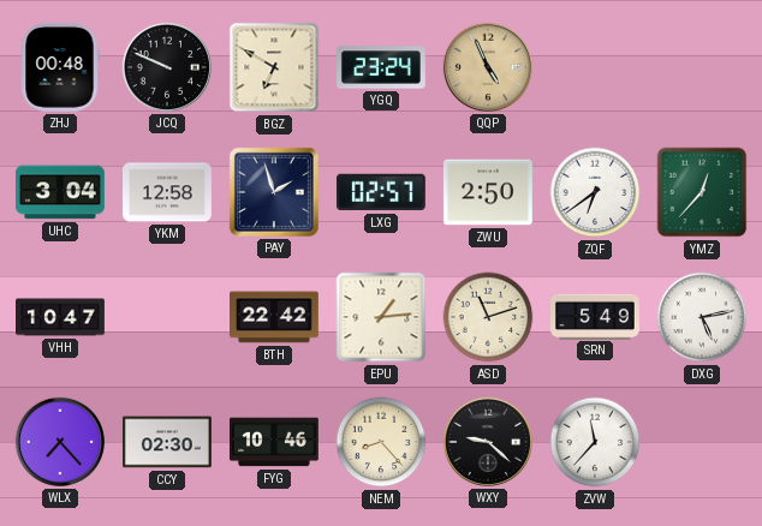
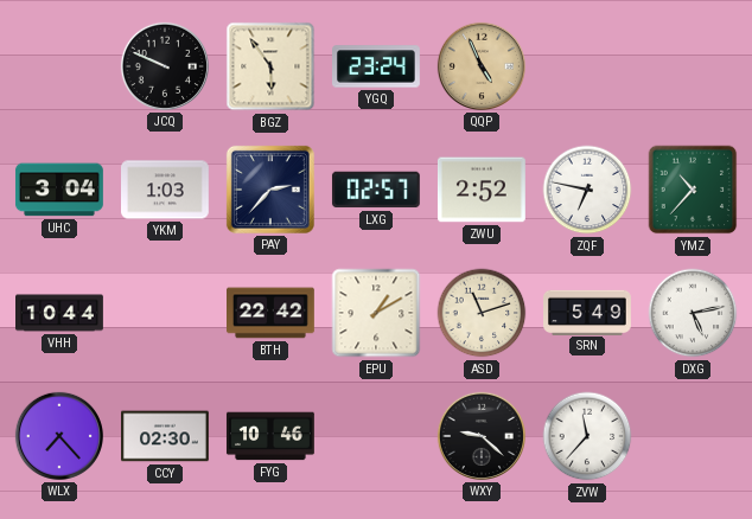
ZHJ: 00:48 -> none
BGZ: 6:50 -> 5:54
YKM: 12:58 -> 1:03
PAY: 1:57 -> 2:37
ZWU: 2:50 -> 2:52
ZQF: 6:39 -> 6:47
YMZ: 12:37 -> 10:37
VHH: 10:47 -> 10:44
EPU: 1:14 -> 1:10
NEM: 8:23 -> none
